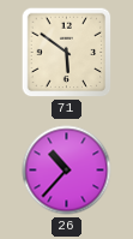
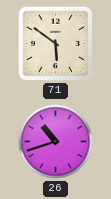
26: 10:37 -> 10:42
